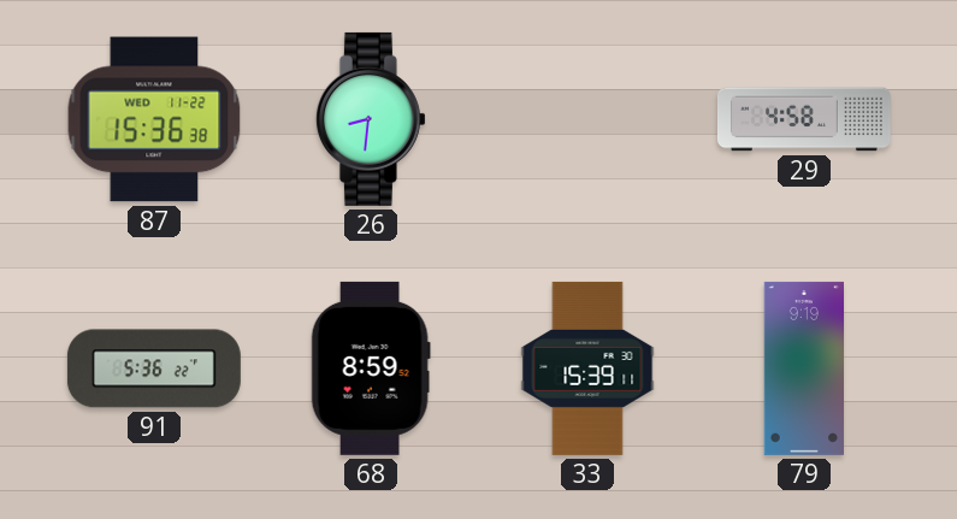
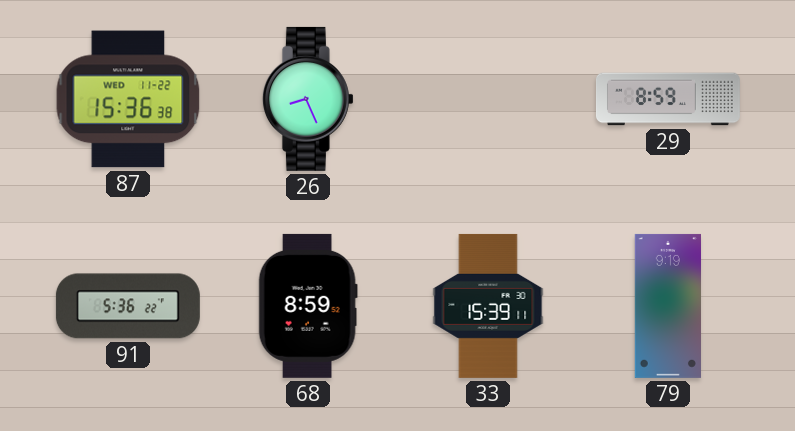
26: 8:31 -> 8:26
29: 4:58 -> 8:59
